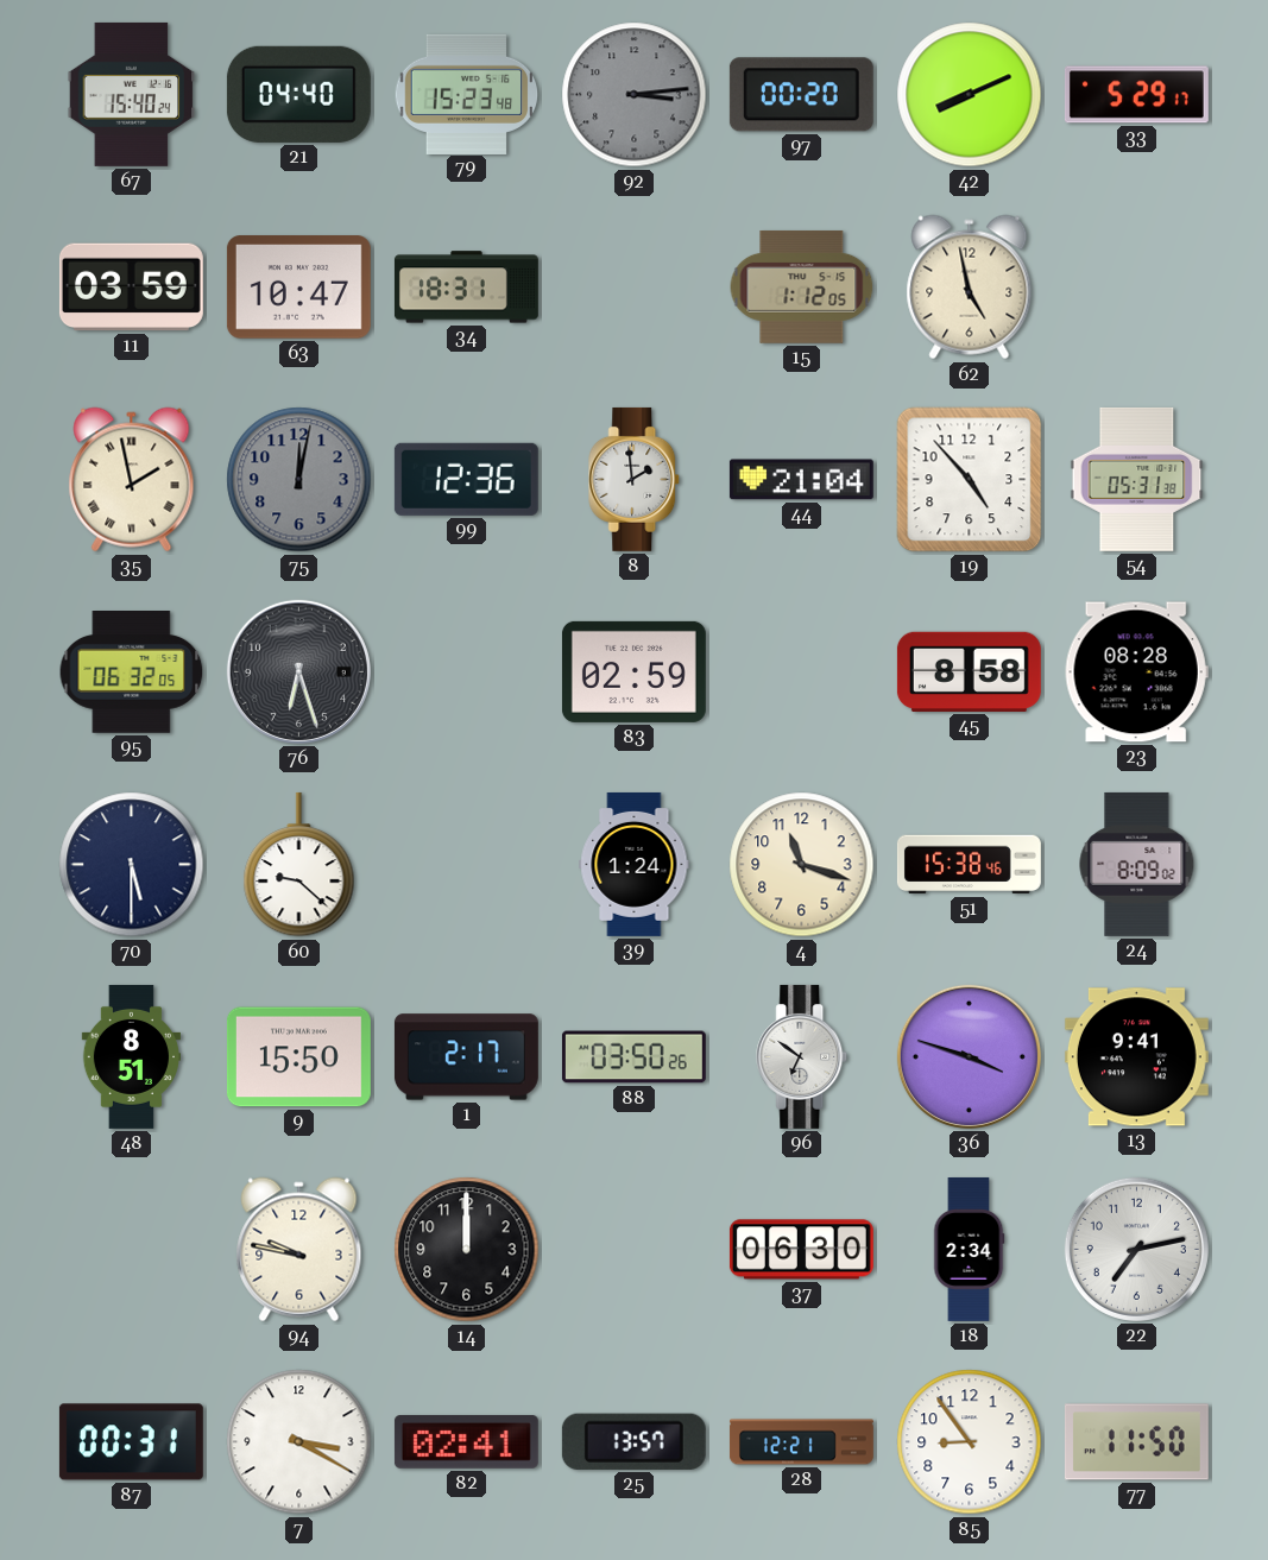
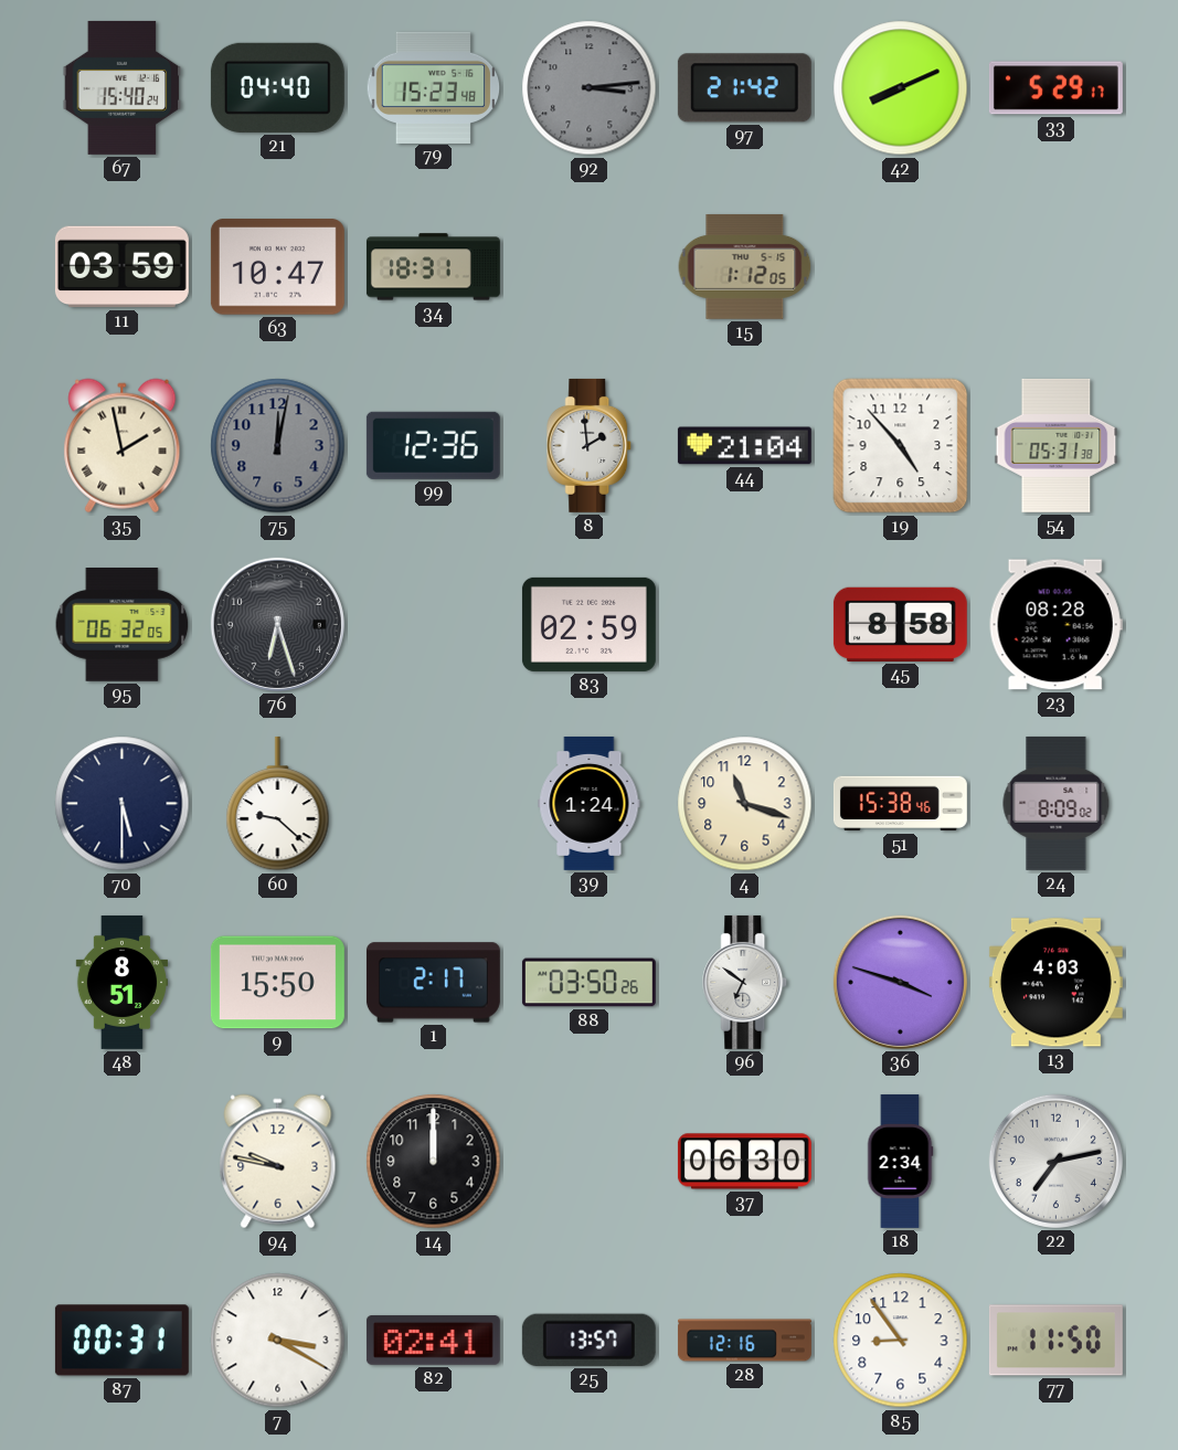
97: 00:20 -> 21:42
62: 4:58 -> none
13: 9:41 -> 4:03
28: 12:21 -> 12:16
